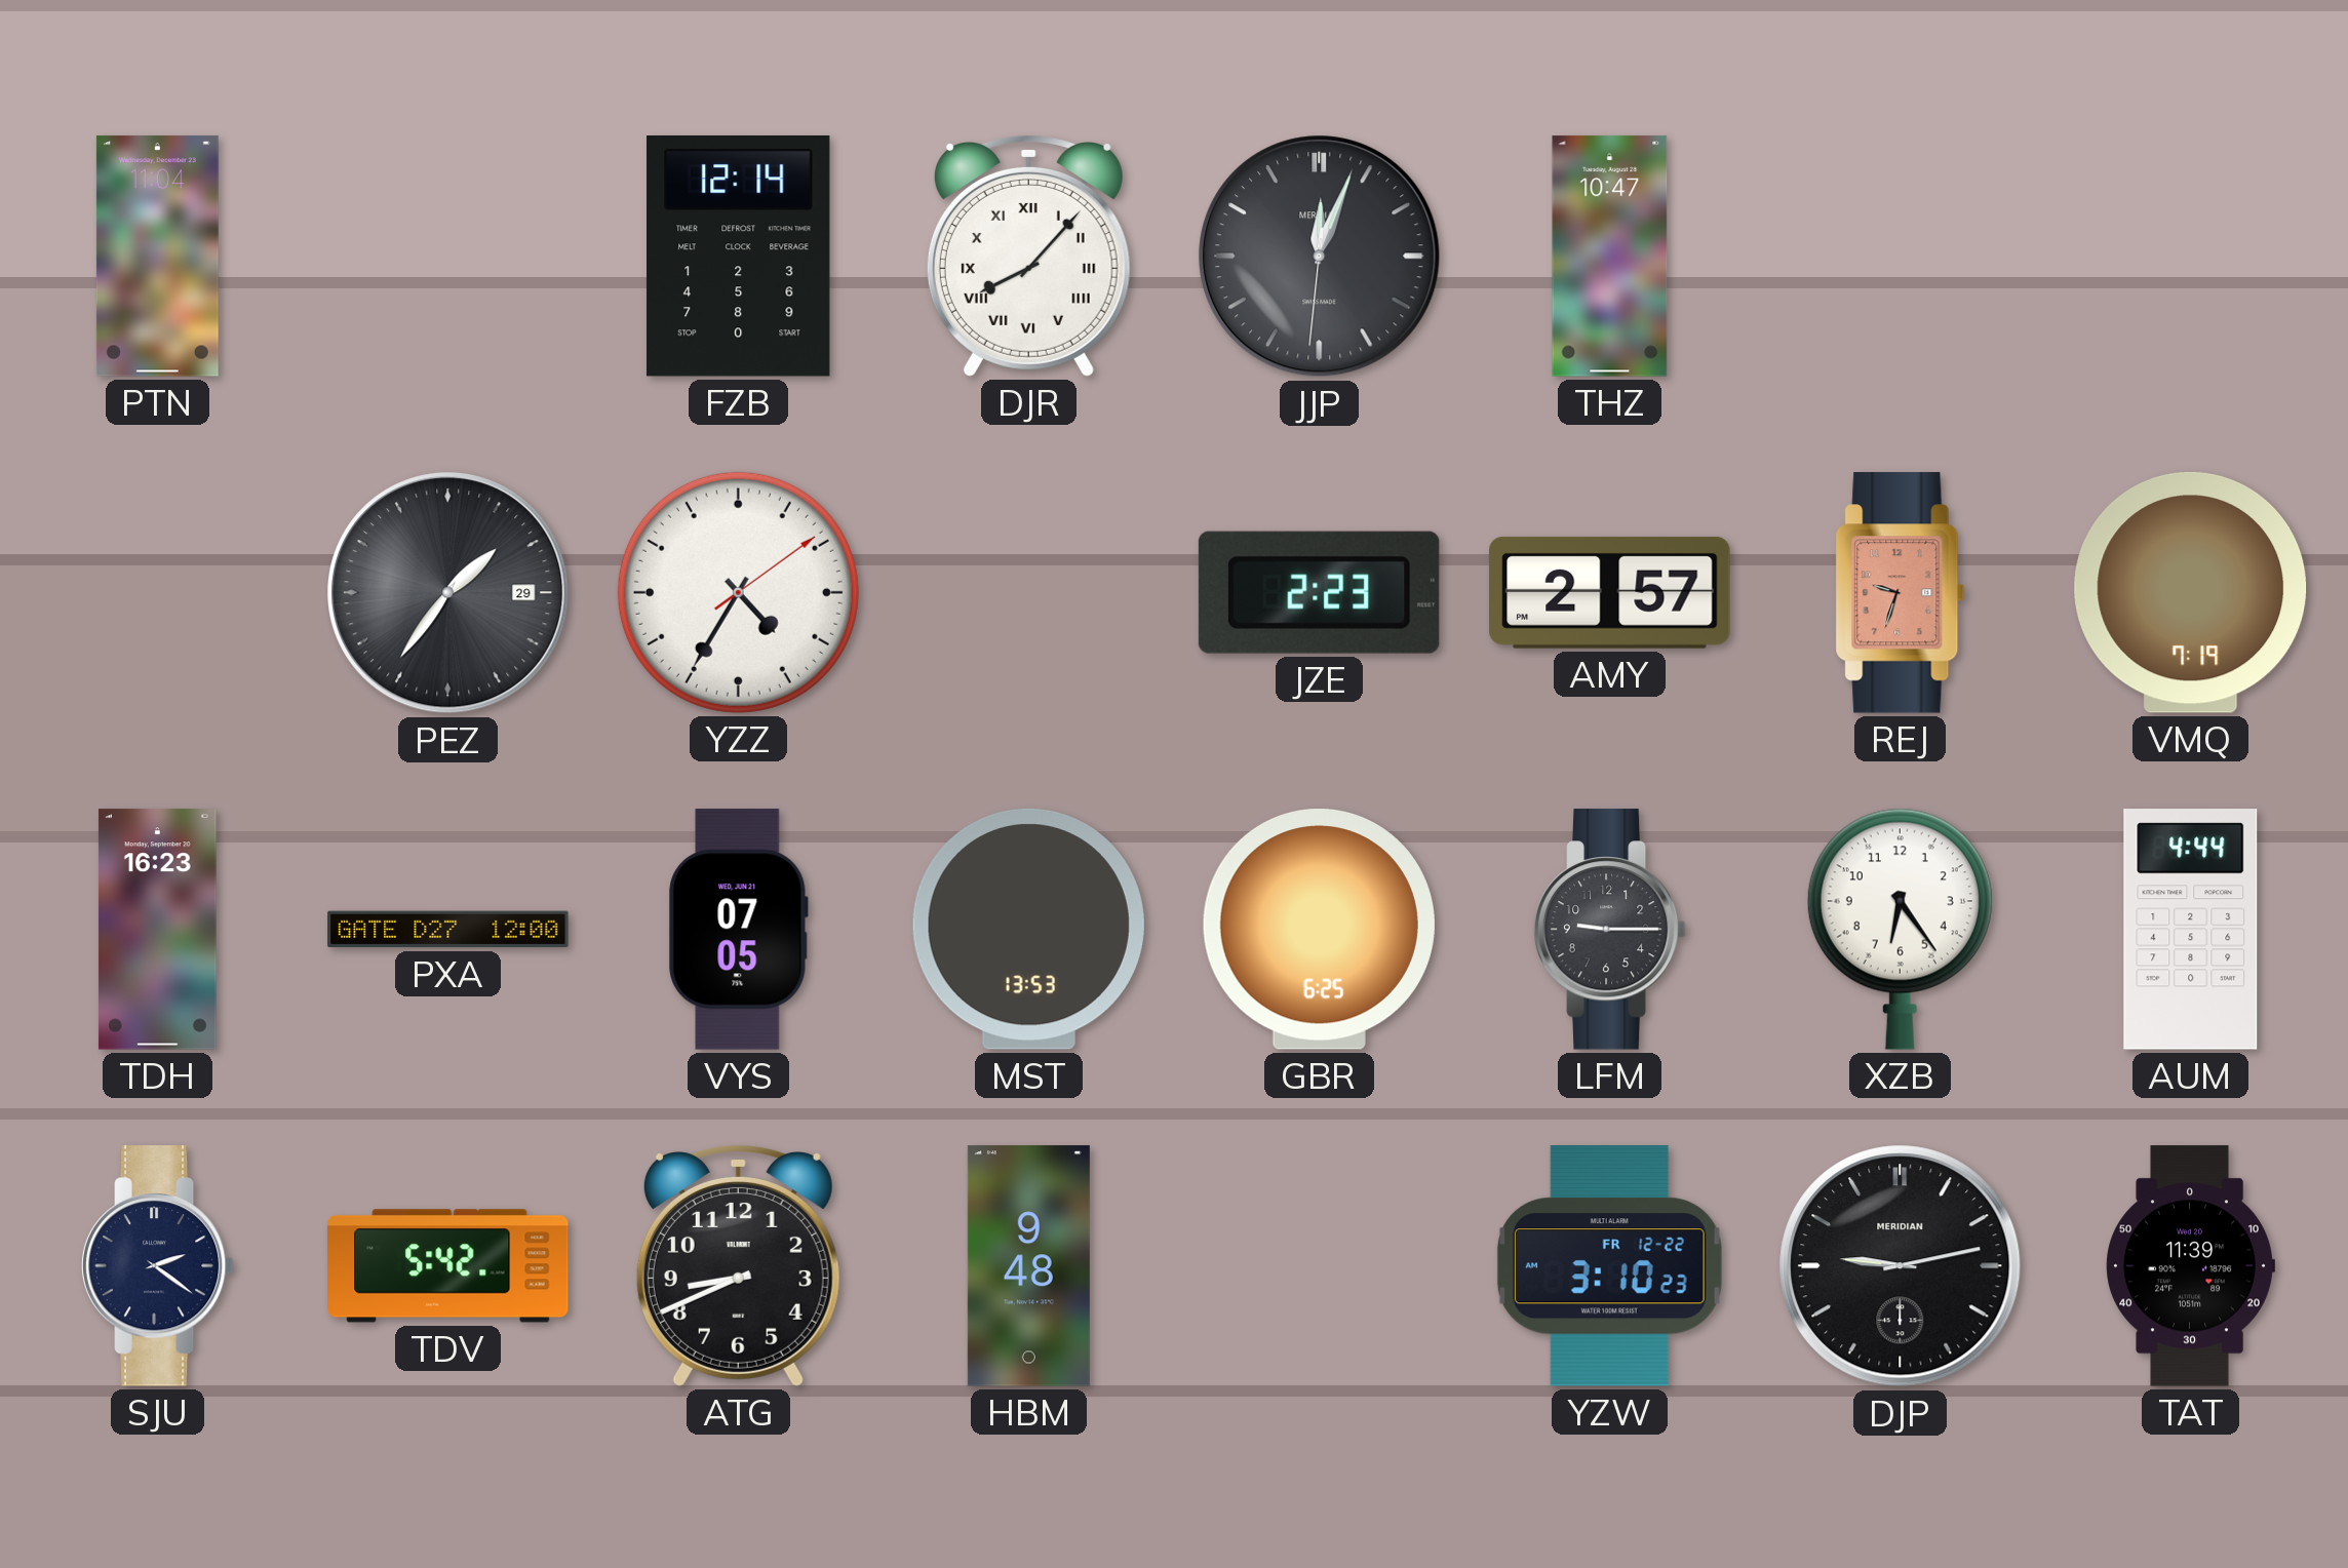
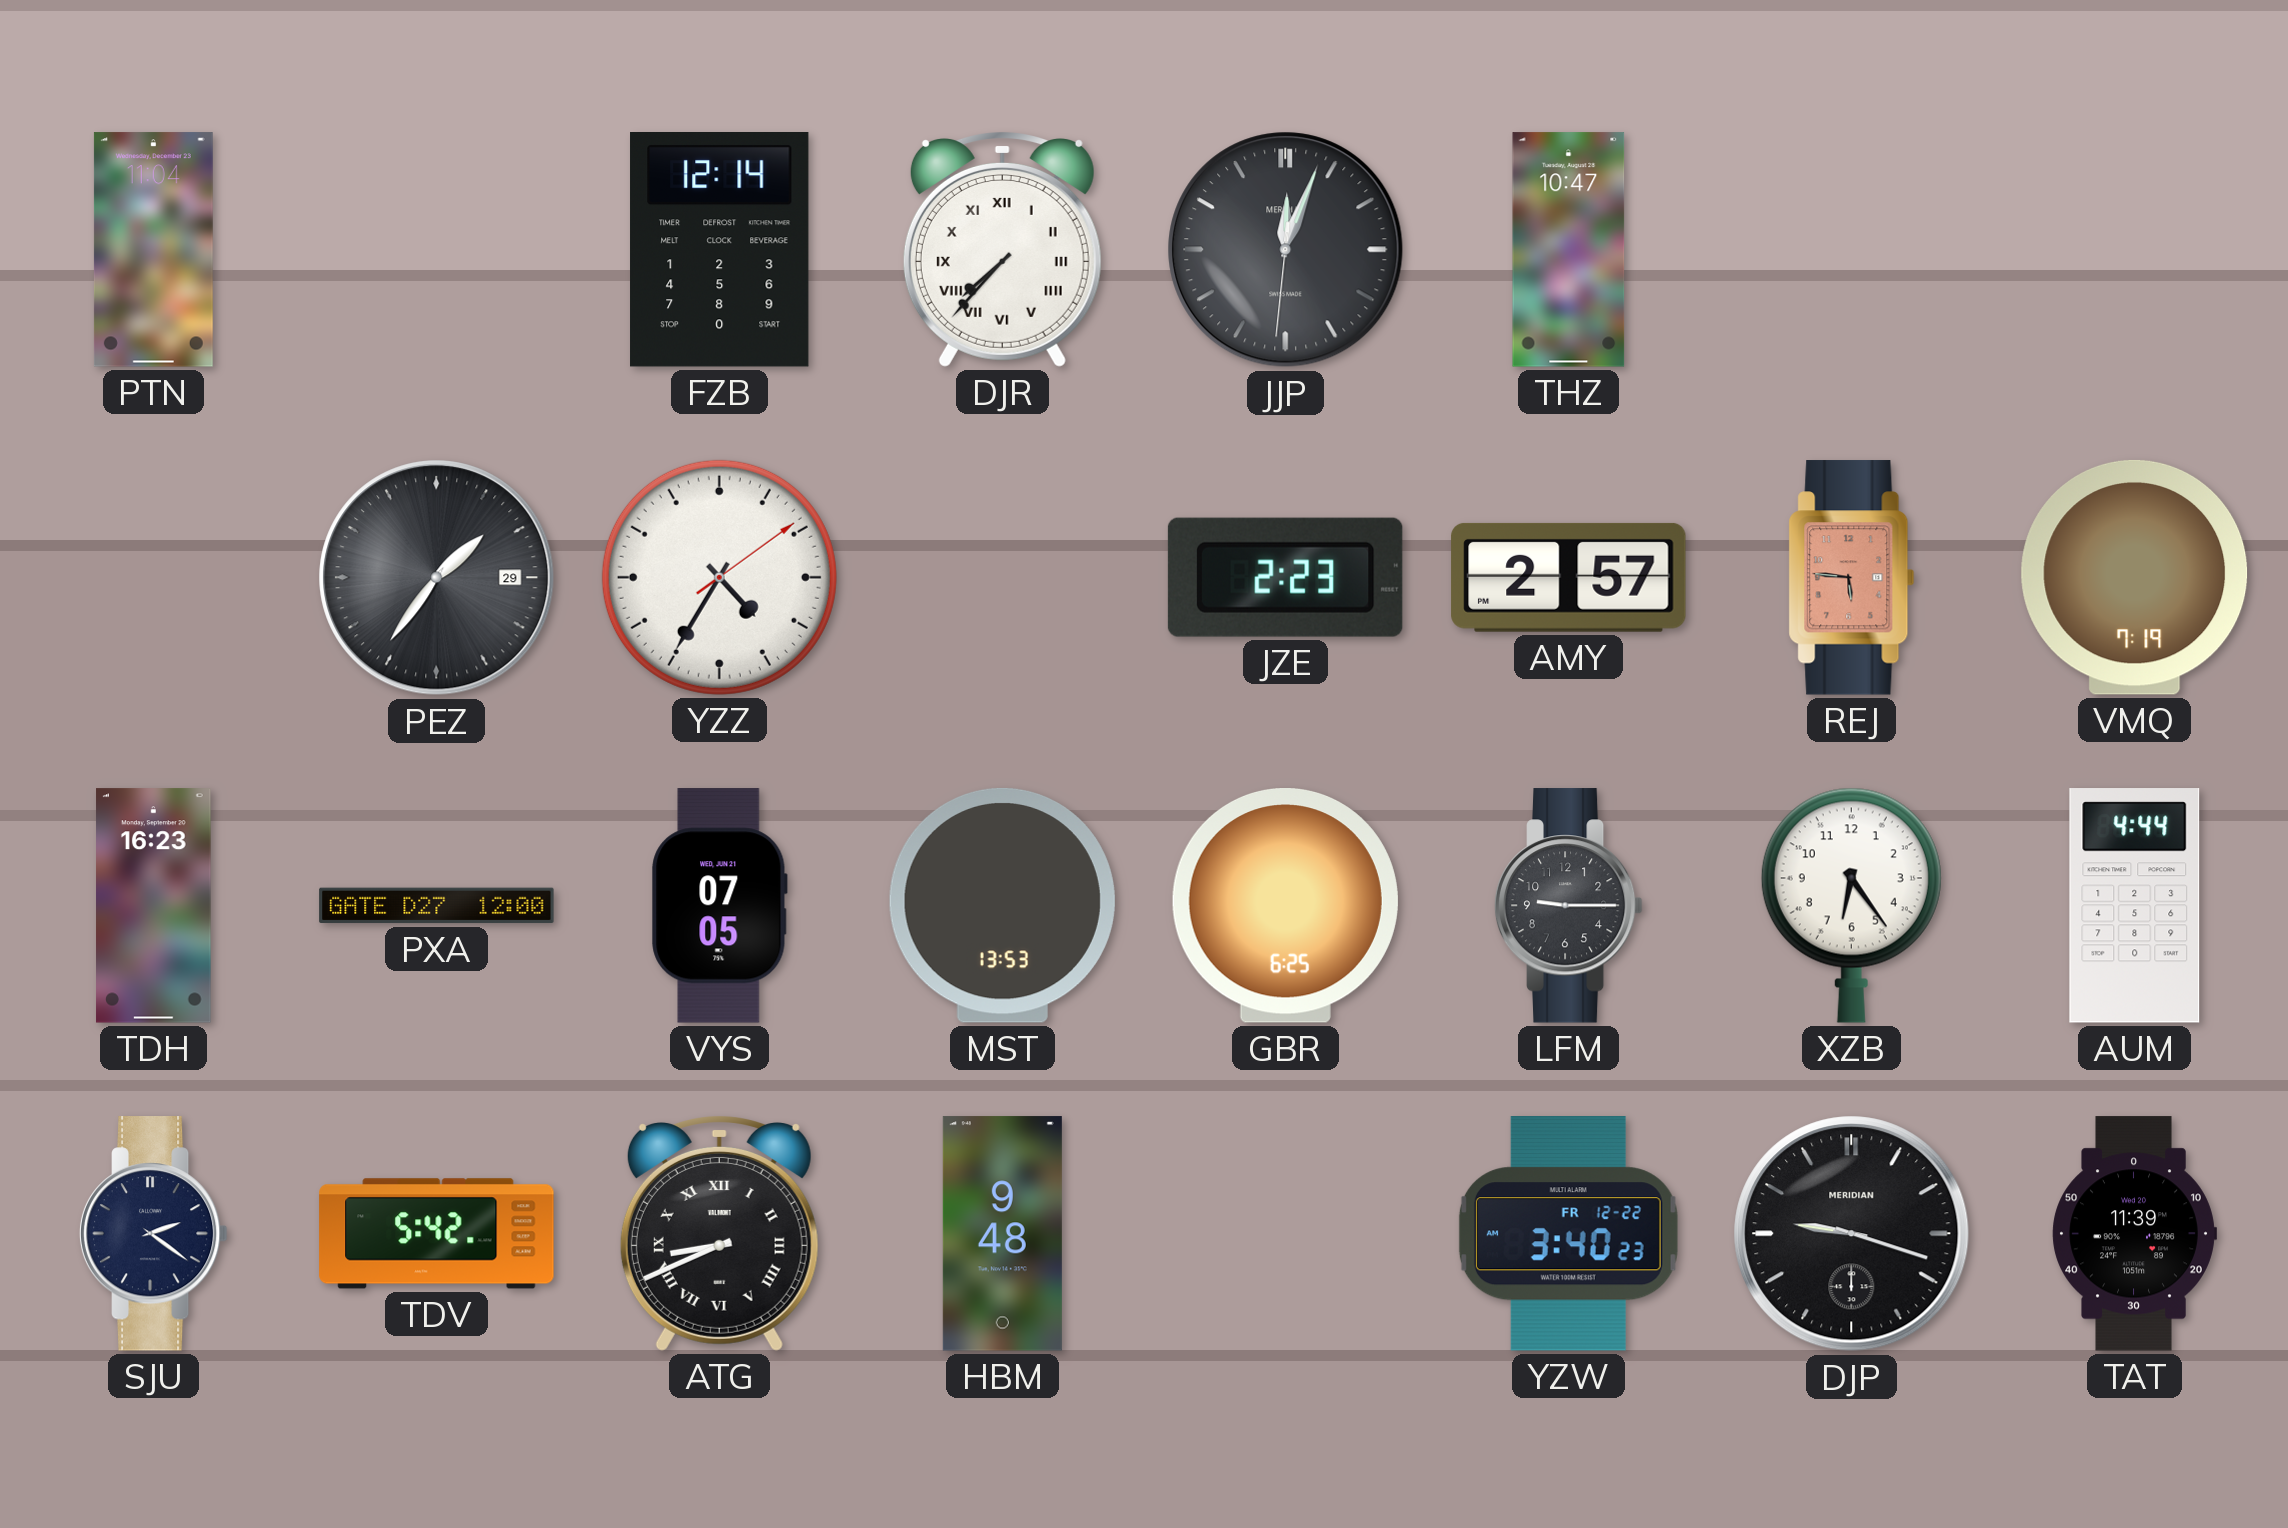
DJR: 8:07 -> 7:37
REJ: 9:33 -> 5:46
ATG numerals: Arabic -> Roman
YZW: 3:10 -> 3:40
DJP: 9:13 -> 9:18
